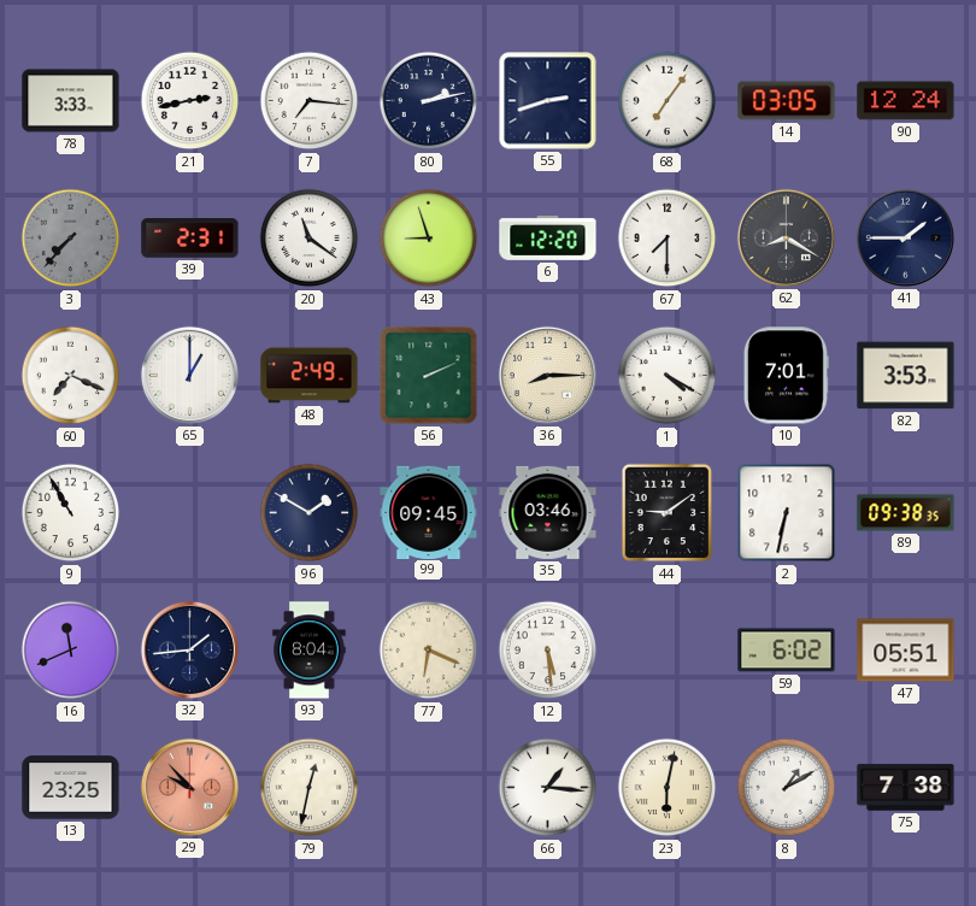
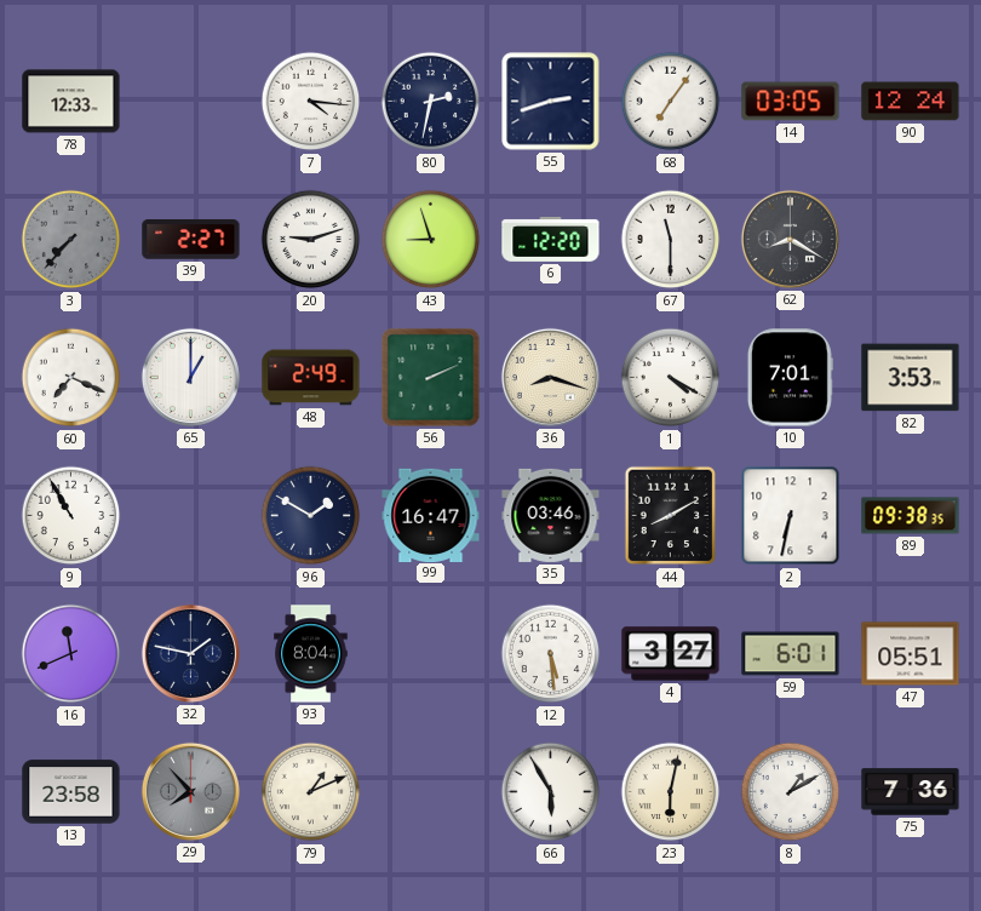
78: 3:33 -> 12:33
21: 2:43 -> none
7: 7:16 -> 4:16
80: 2:13 -> 2:32
39: 2:31 -> 2:27
20: 11:21 -> 9:12
67: 7:30 -> 11:30
41: 1:45 -> none
36: 8:15 -> 8:18
99: 09:45 -> 16:47
44: 9:09 -> 8:10
32: 1:44 -> 1:47
77: 6:19 -> none
4: none -> 3:27
59: 6:02 -> 6:01
13: 23:25 -> 23:58
29: 9:53 -> 7:53
29 dial: salmon -> grey
79: 12:32 -> 1:11
66: 1:16 -> 5:55
75: 7:38 -> 7:36
